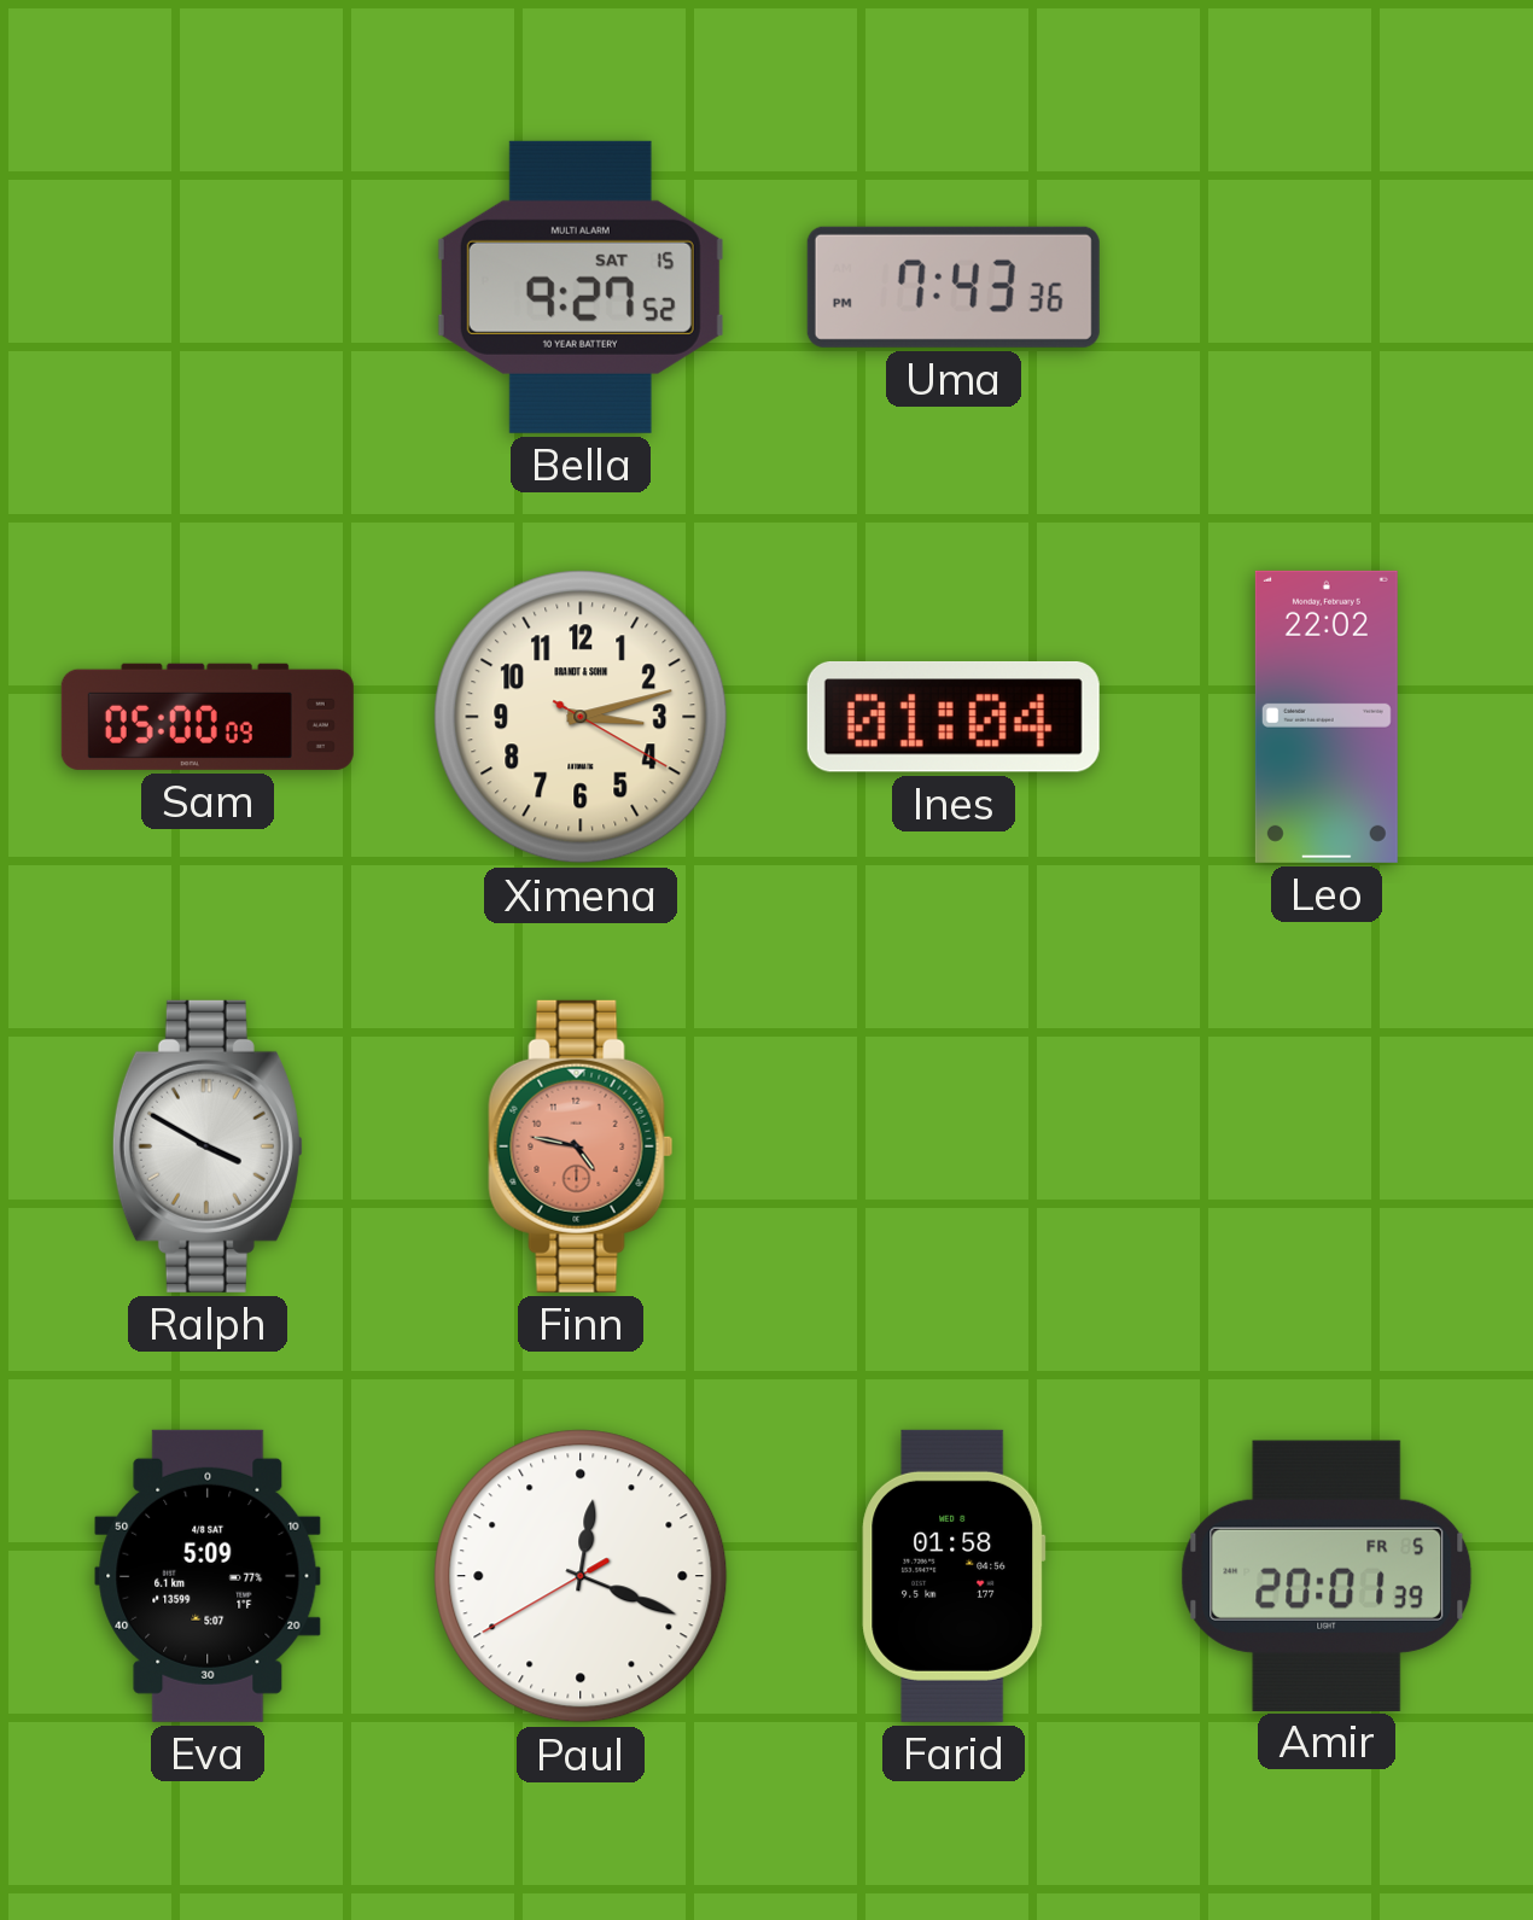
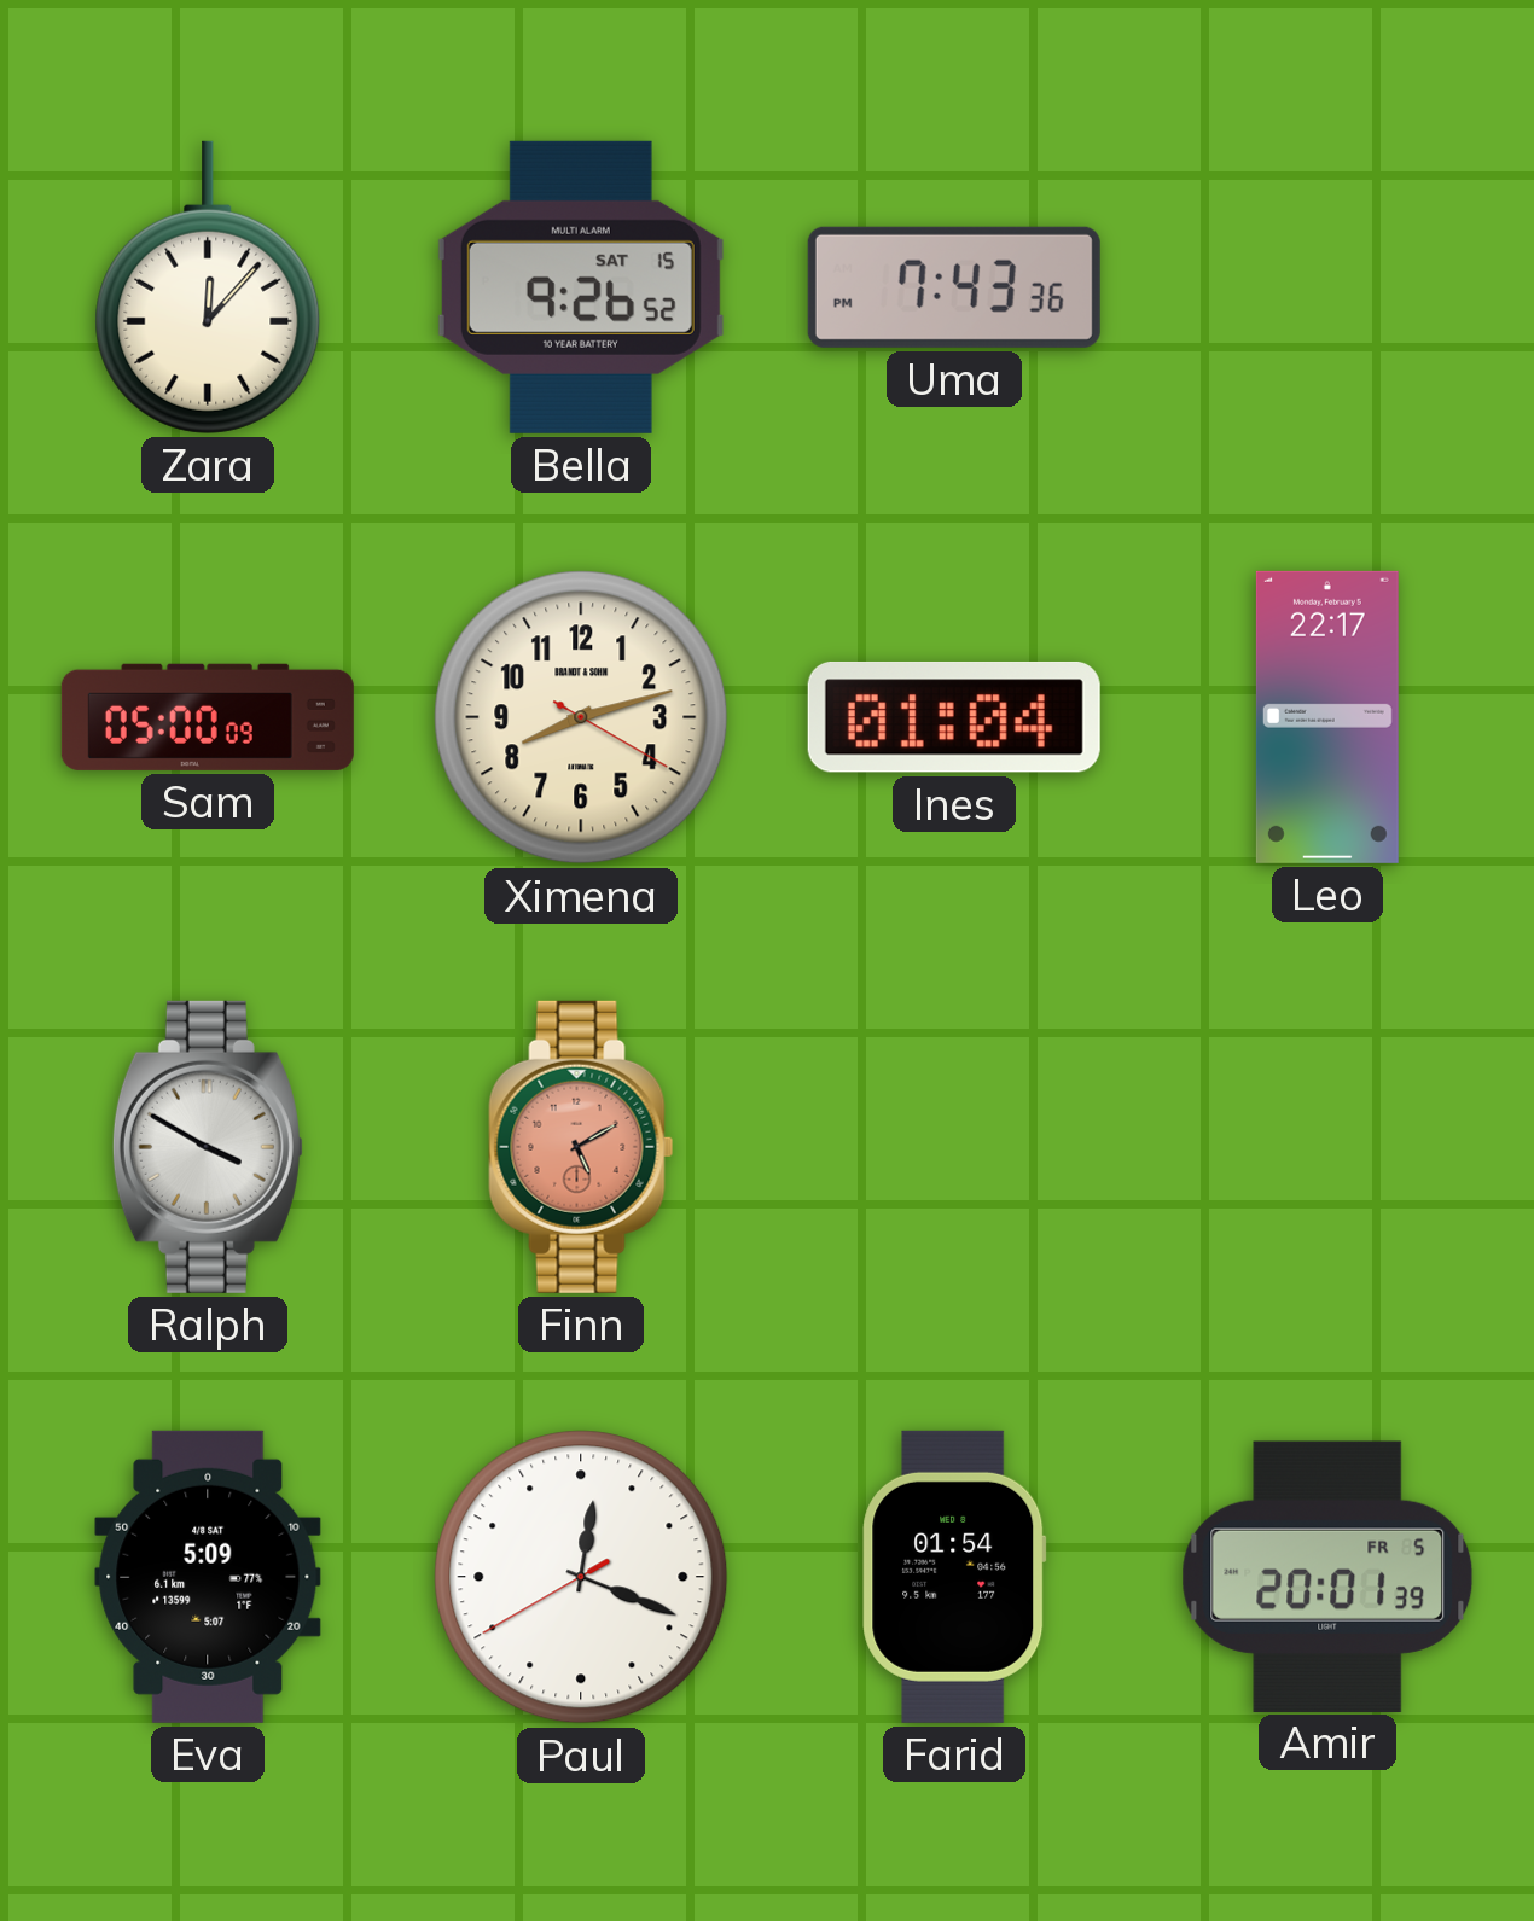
Zara: none -> 12:07
Bella: 9:27 -> 9:26
Ximena: 3:12 -> 8:12
Leo: 22:02 -> 22:17
Finn: 4:47 -> 5:10
Farid: 01:58 -> 01:54
